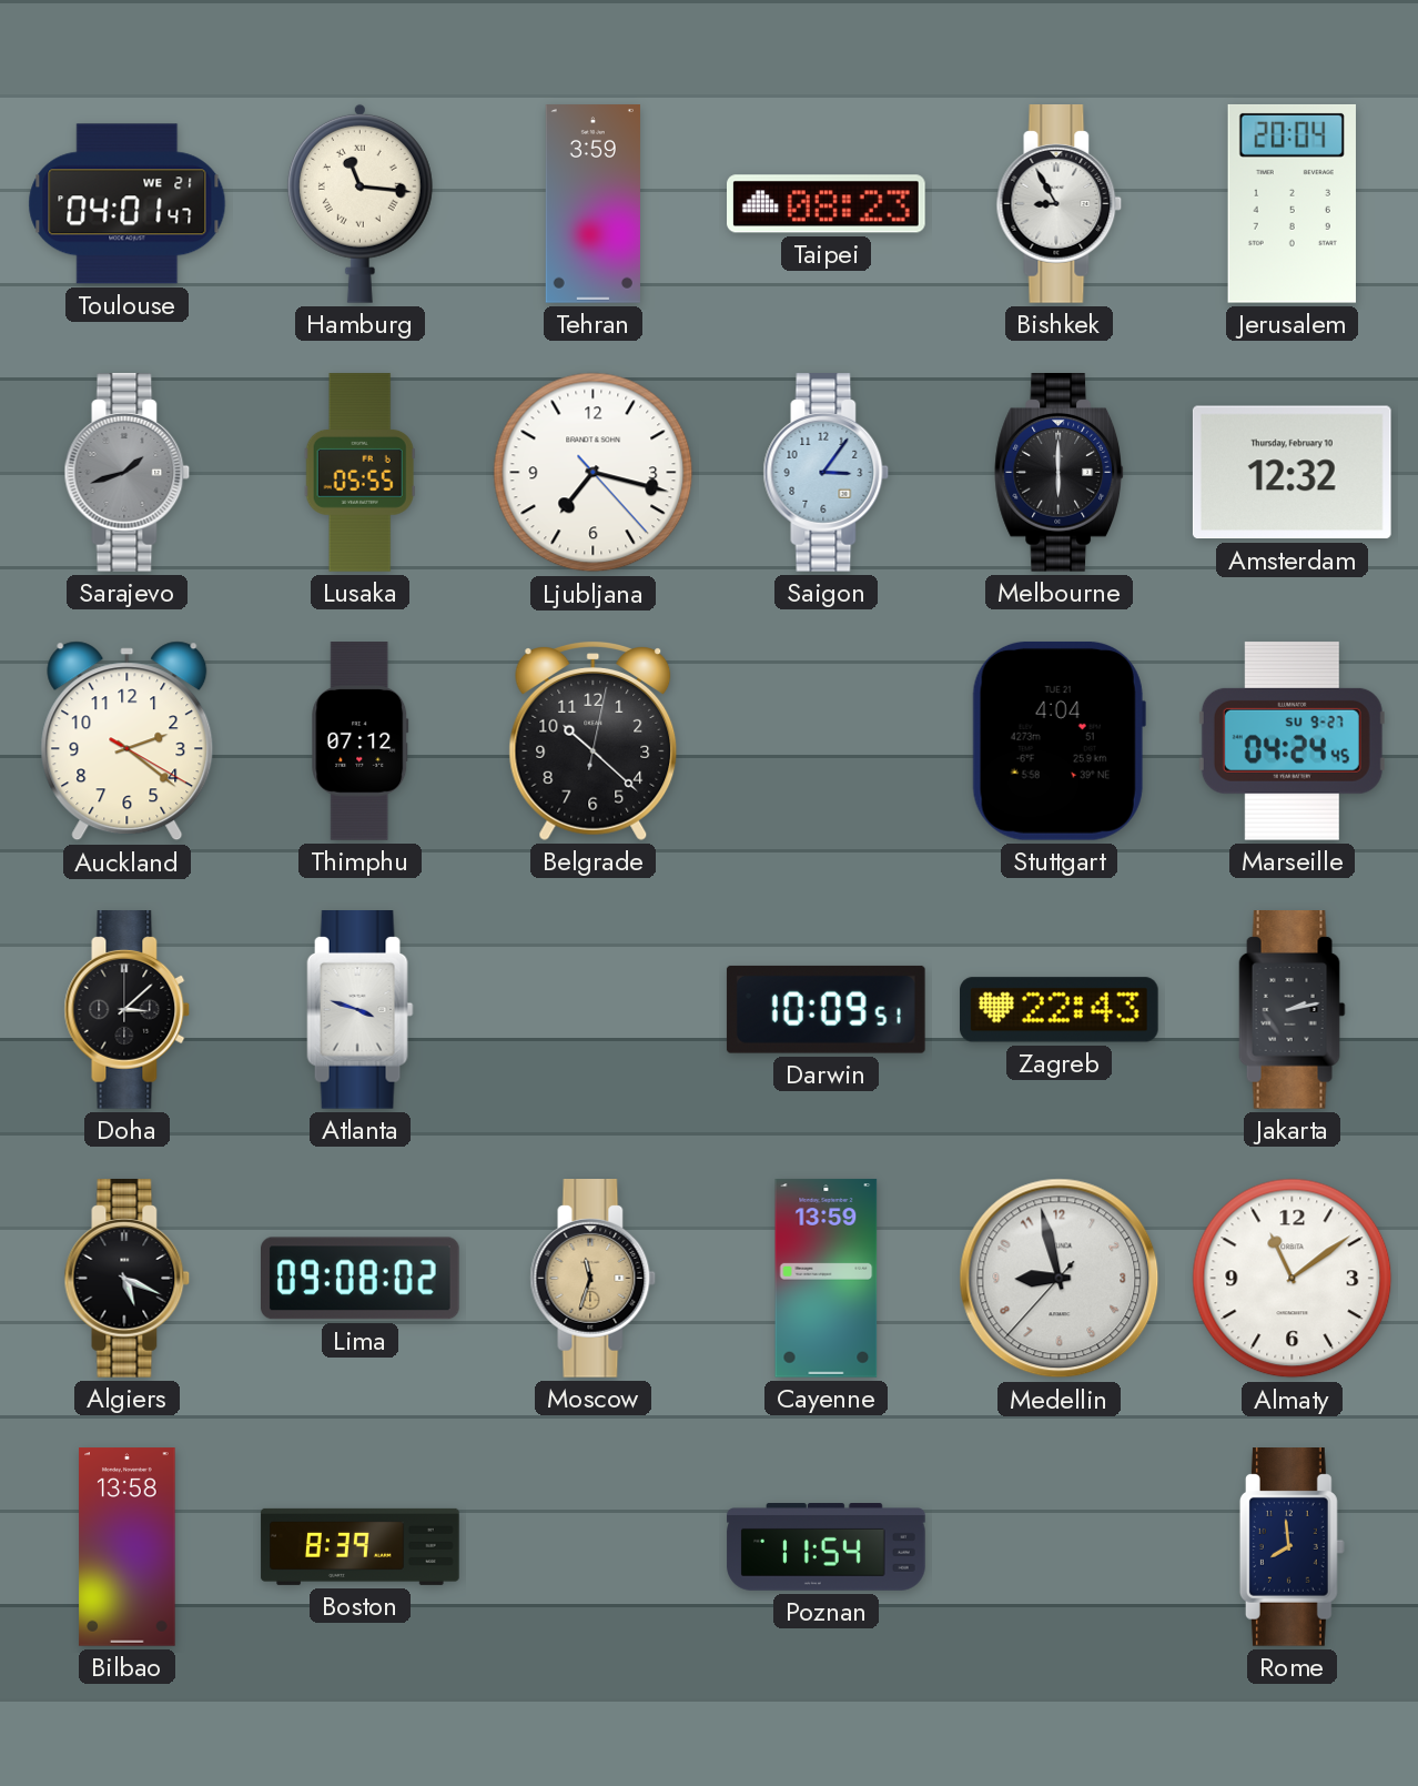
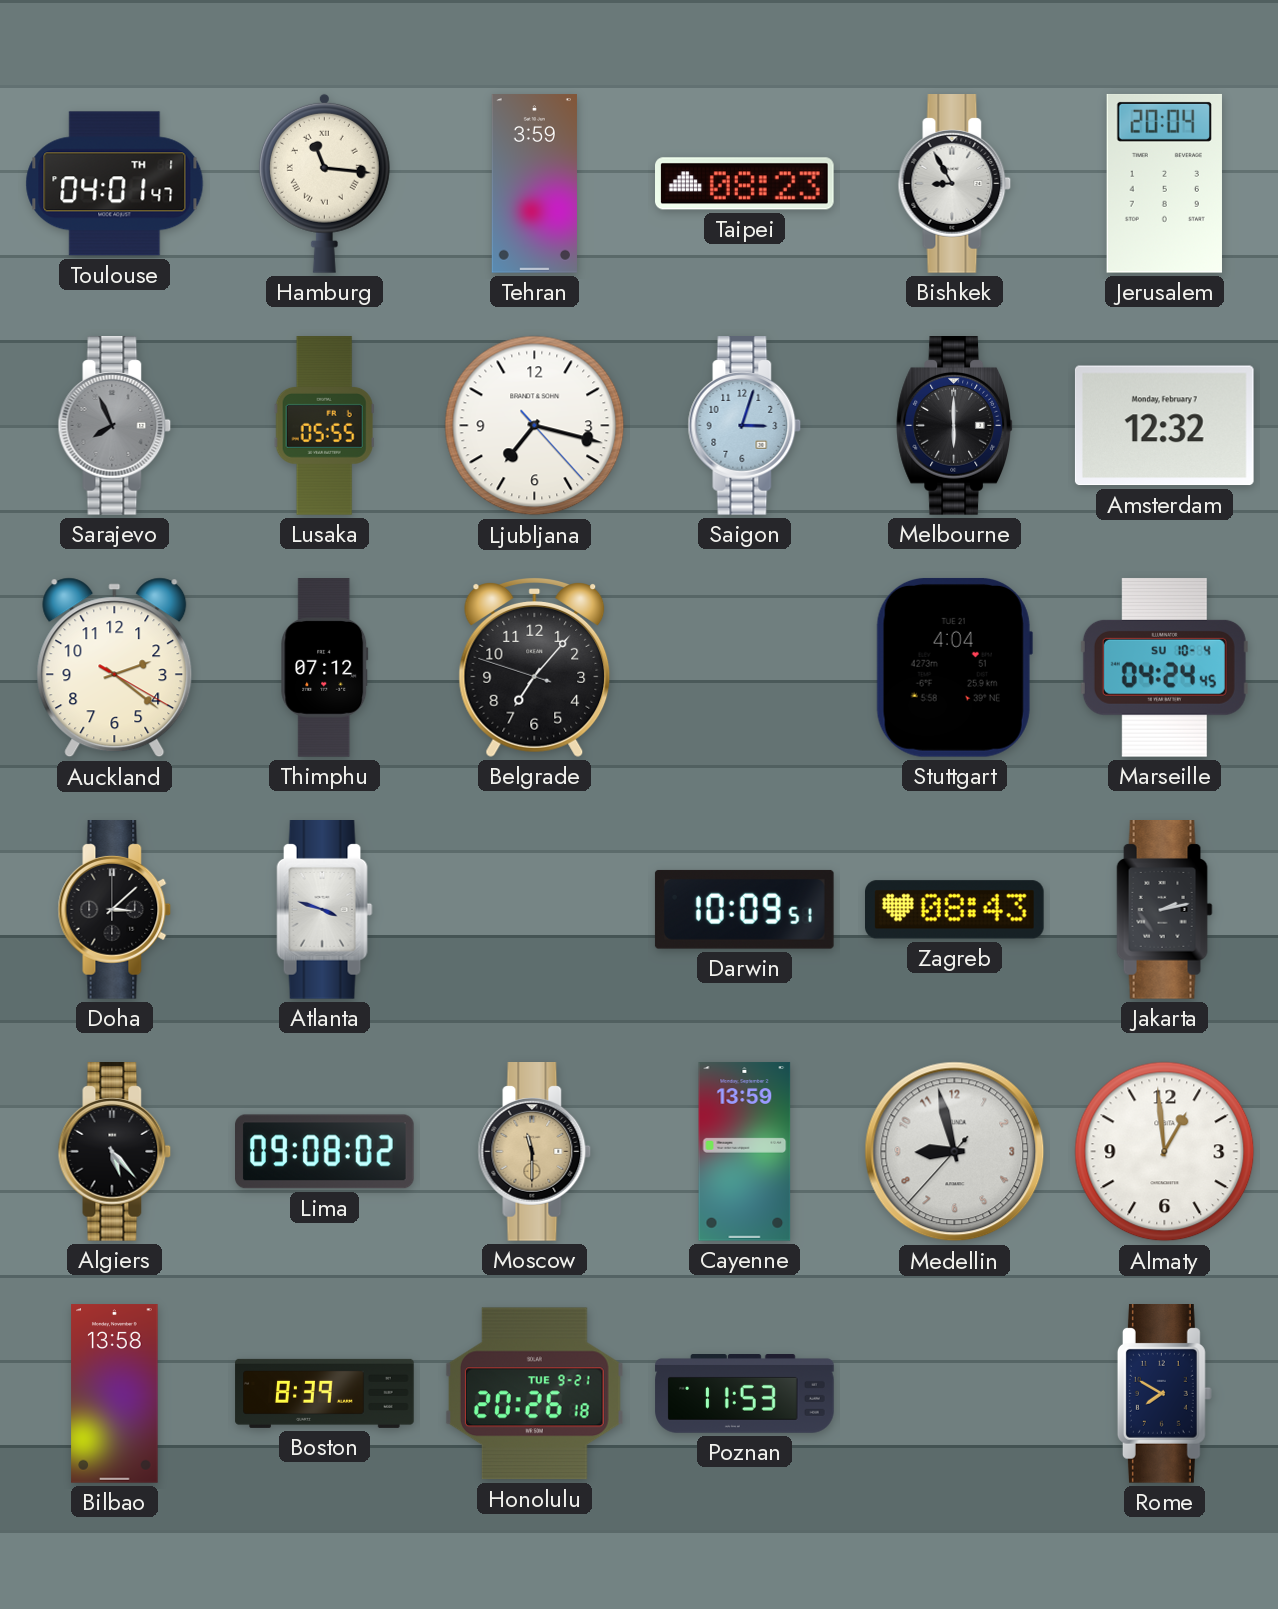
Toulouse date: WE 21 -> TH 1
Sarajevo: 1:42 -> 7:56
Saigon: 3:06 -> 3:03
Amsterdam date: Thursday, February 10 -> Monday, February 7
Belgrade: 10:22 -> 7:06
Marseille date: SU 9-27 -> SU 10-4
Zagreb: 22:43 -> 08:43
Algiers: 5:19 -> 5:23
Moscow: 11:33 -> 11:30
Almaty: 11:09 -> 12:59
Honolulu: none -> 20:26
Poznan: 11:54 -> 11:53
Rome: 7:59 -> 7:50
